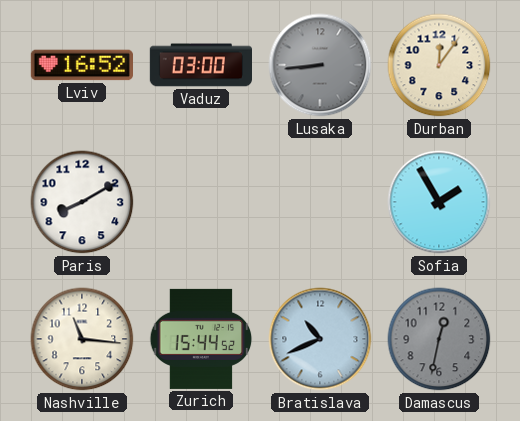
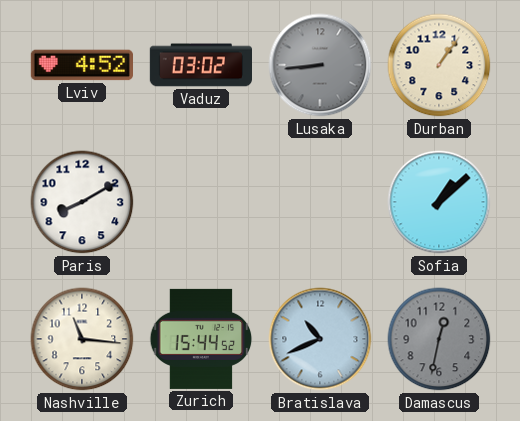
Lviv: 16:52 -> 4:52
Vaduz: 03:00 -> 03:02
Durban: 12:06 -> 1:06
Sofia: 1:55 -> 1:08
